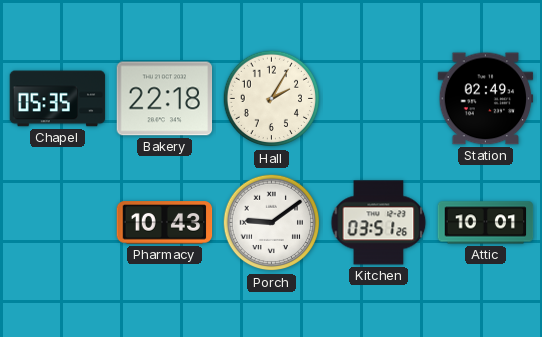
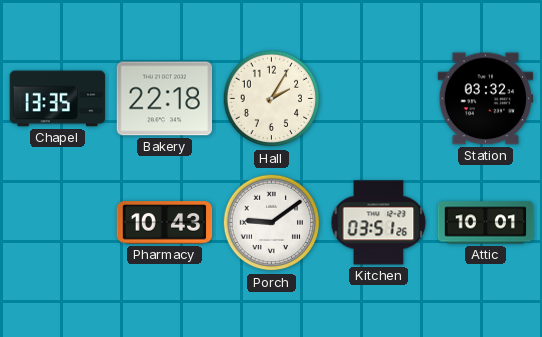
Chapel: 05:35 -> 13:35
Station: 02:49 -> 03:32
